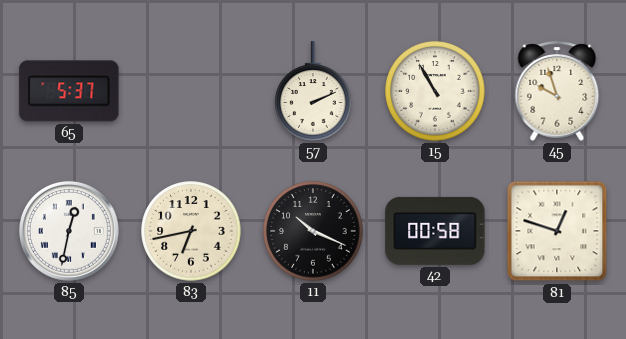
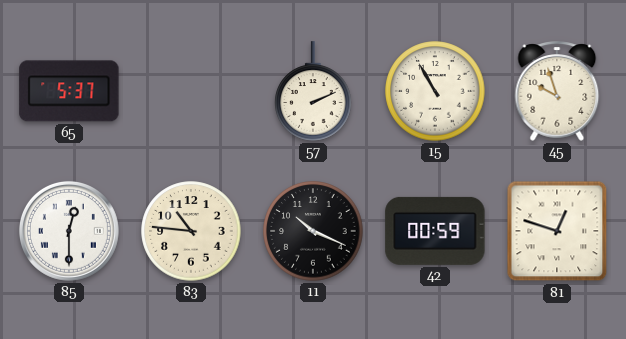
85: 12:32 -> 12:30
83: 6:43 -> 10:46
42: 00:58 -> 00:59
